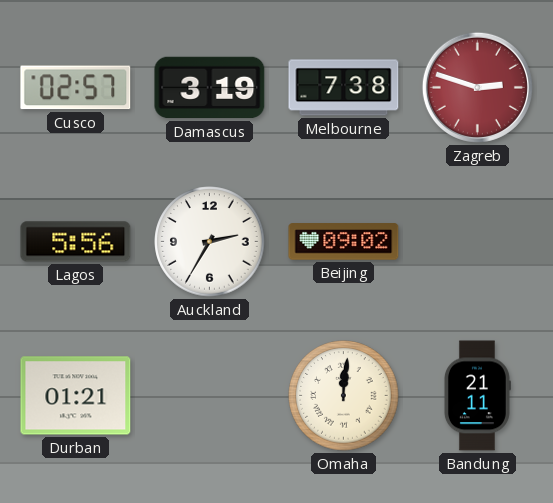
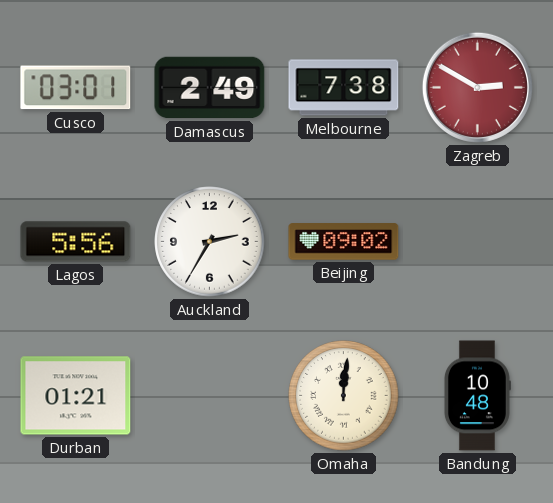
Cusco: 02:57 -> 03:01
Damascus: 3:19 -> 2:49
Zagreb: 2:48 -> 2:50
Bandung: 21:11 -> 10:48
